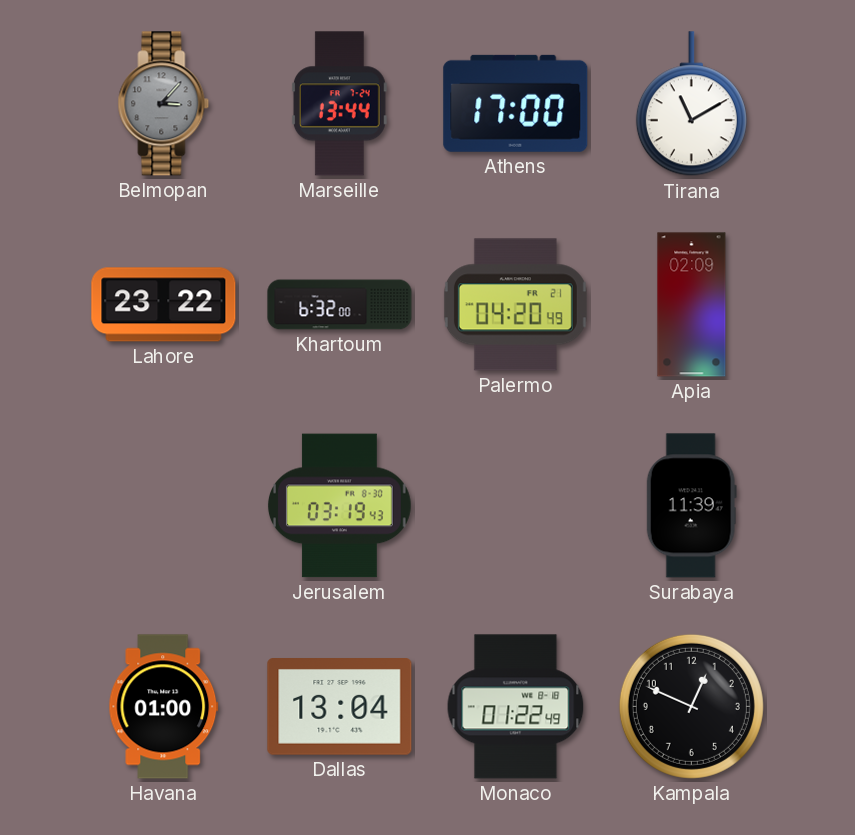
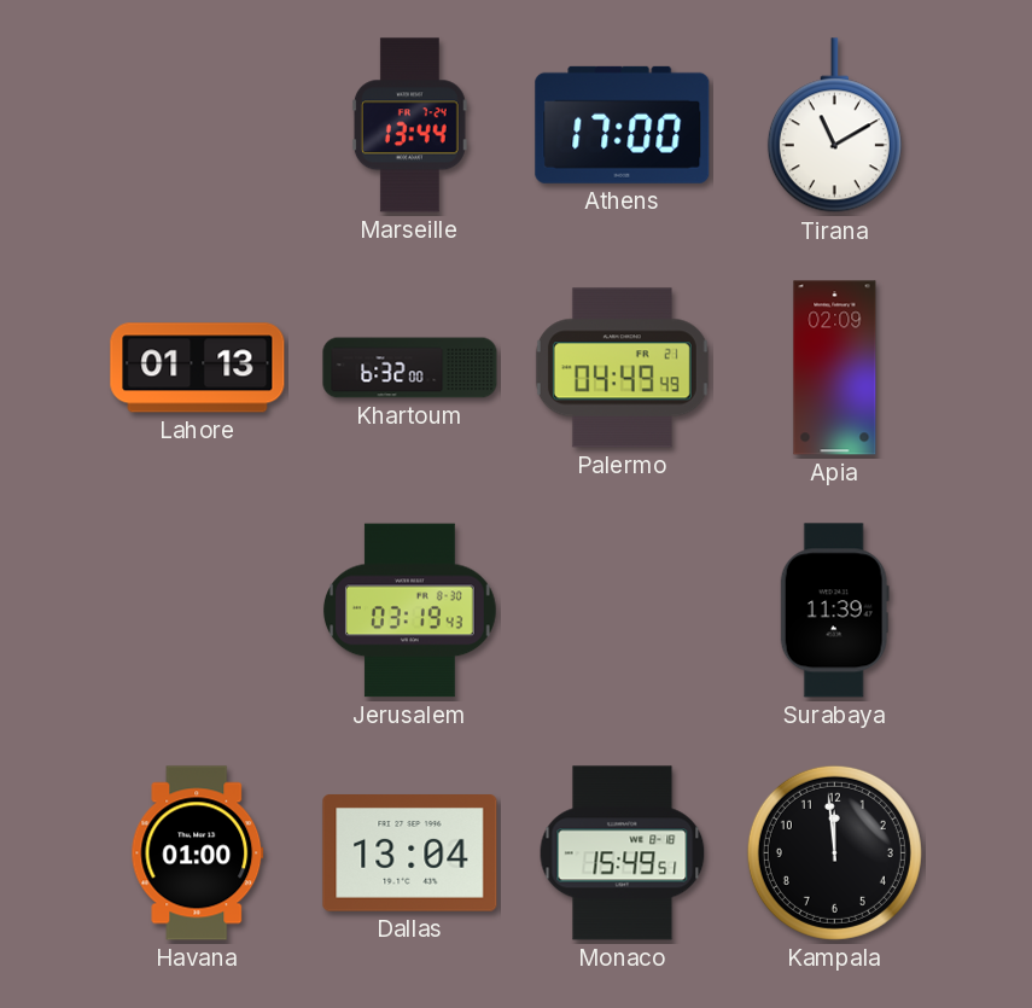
Belmopan: 3:07 -> none
Lahore: 23:22 -> 01:13
Palermo: 04:20 -> 04:49
Monaco: 01:22 -> 15:49
Kampala: 12:49 -> 11:59
